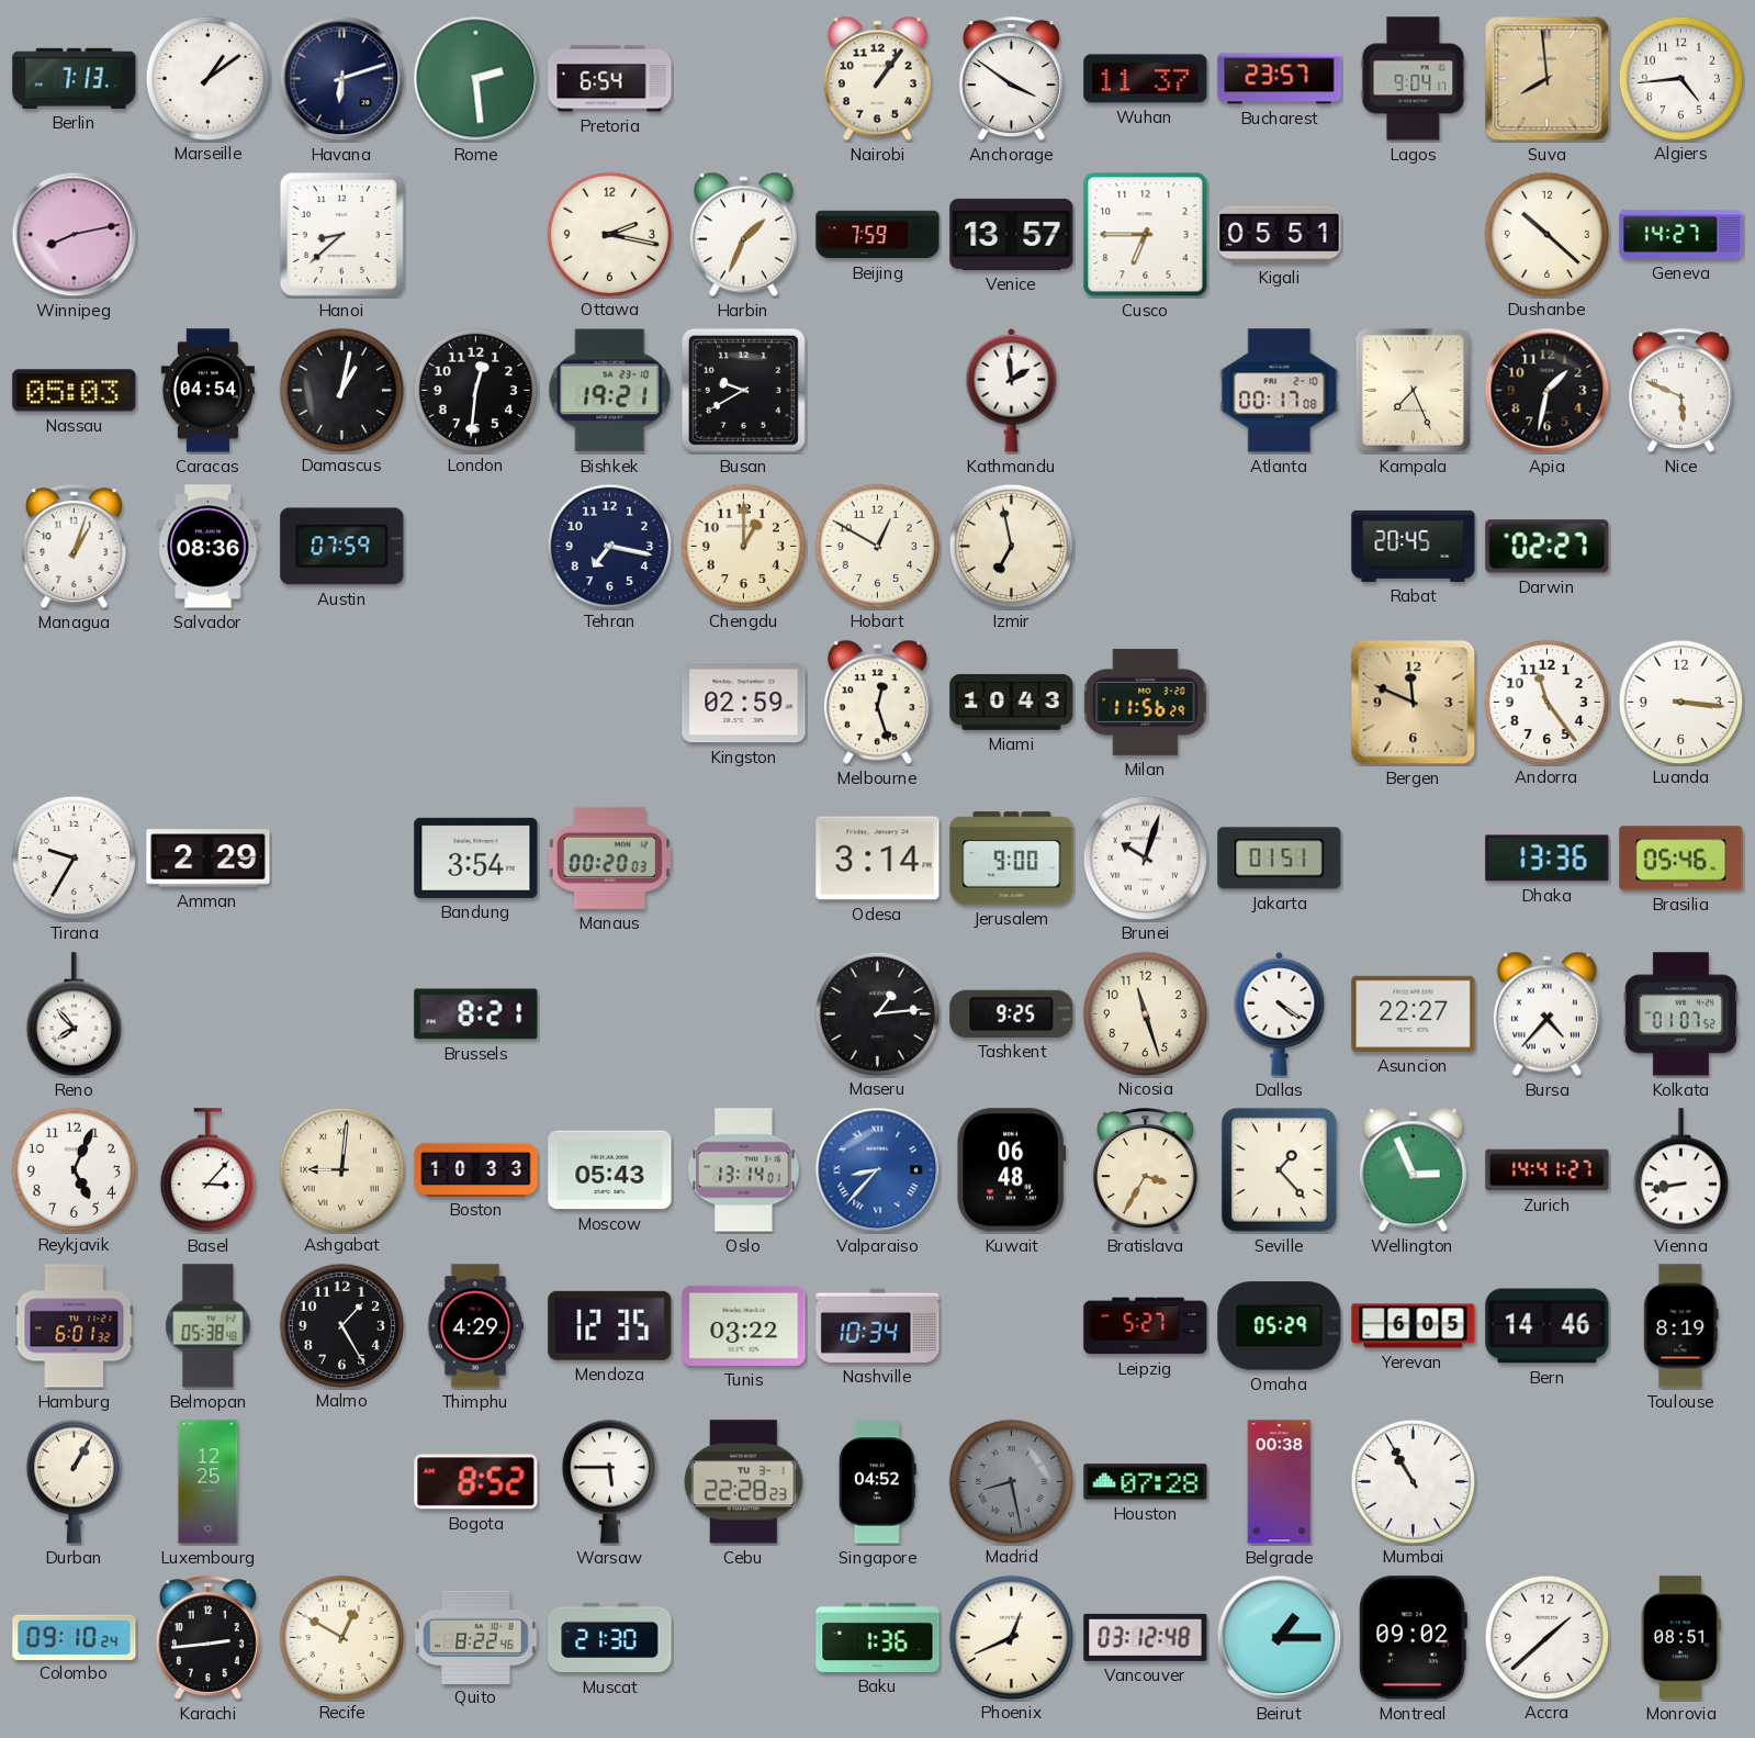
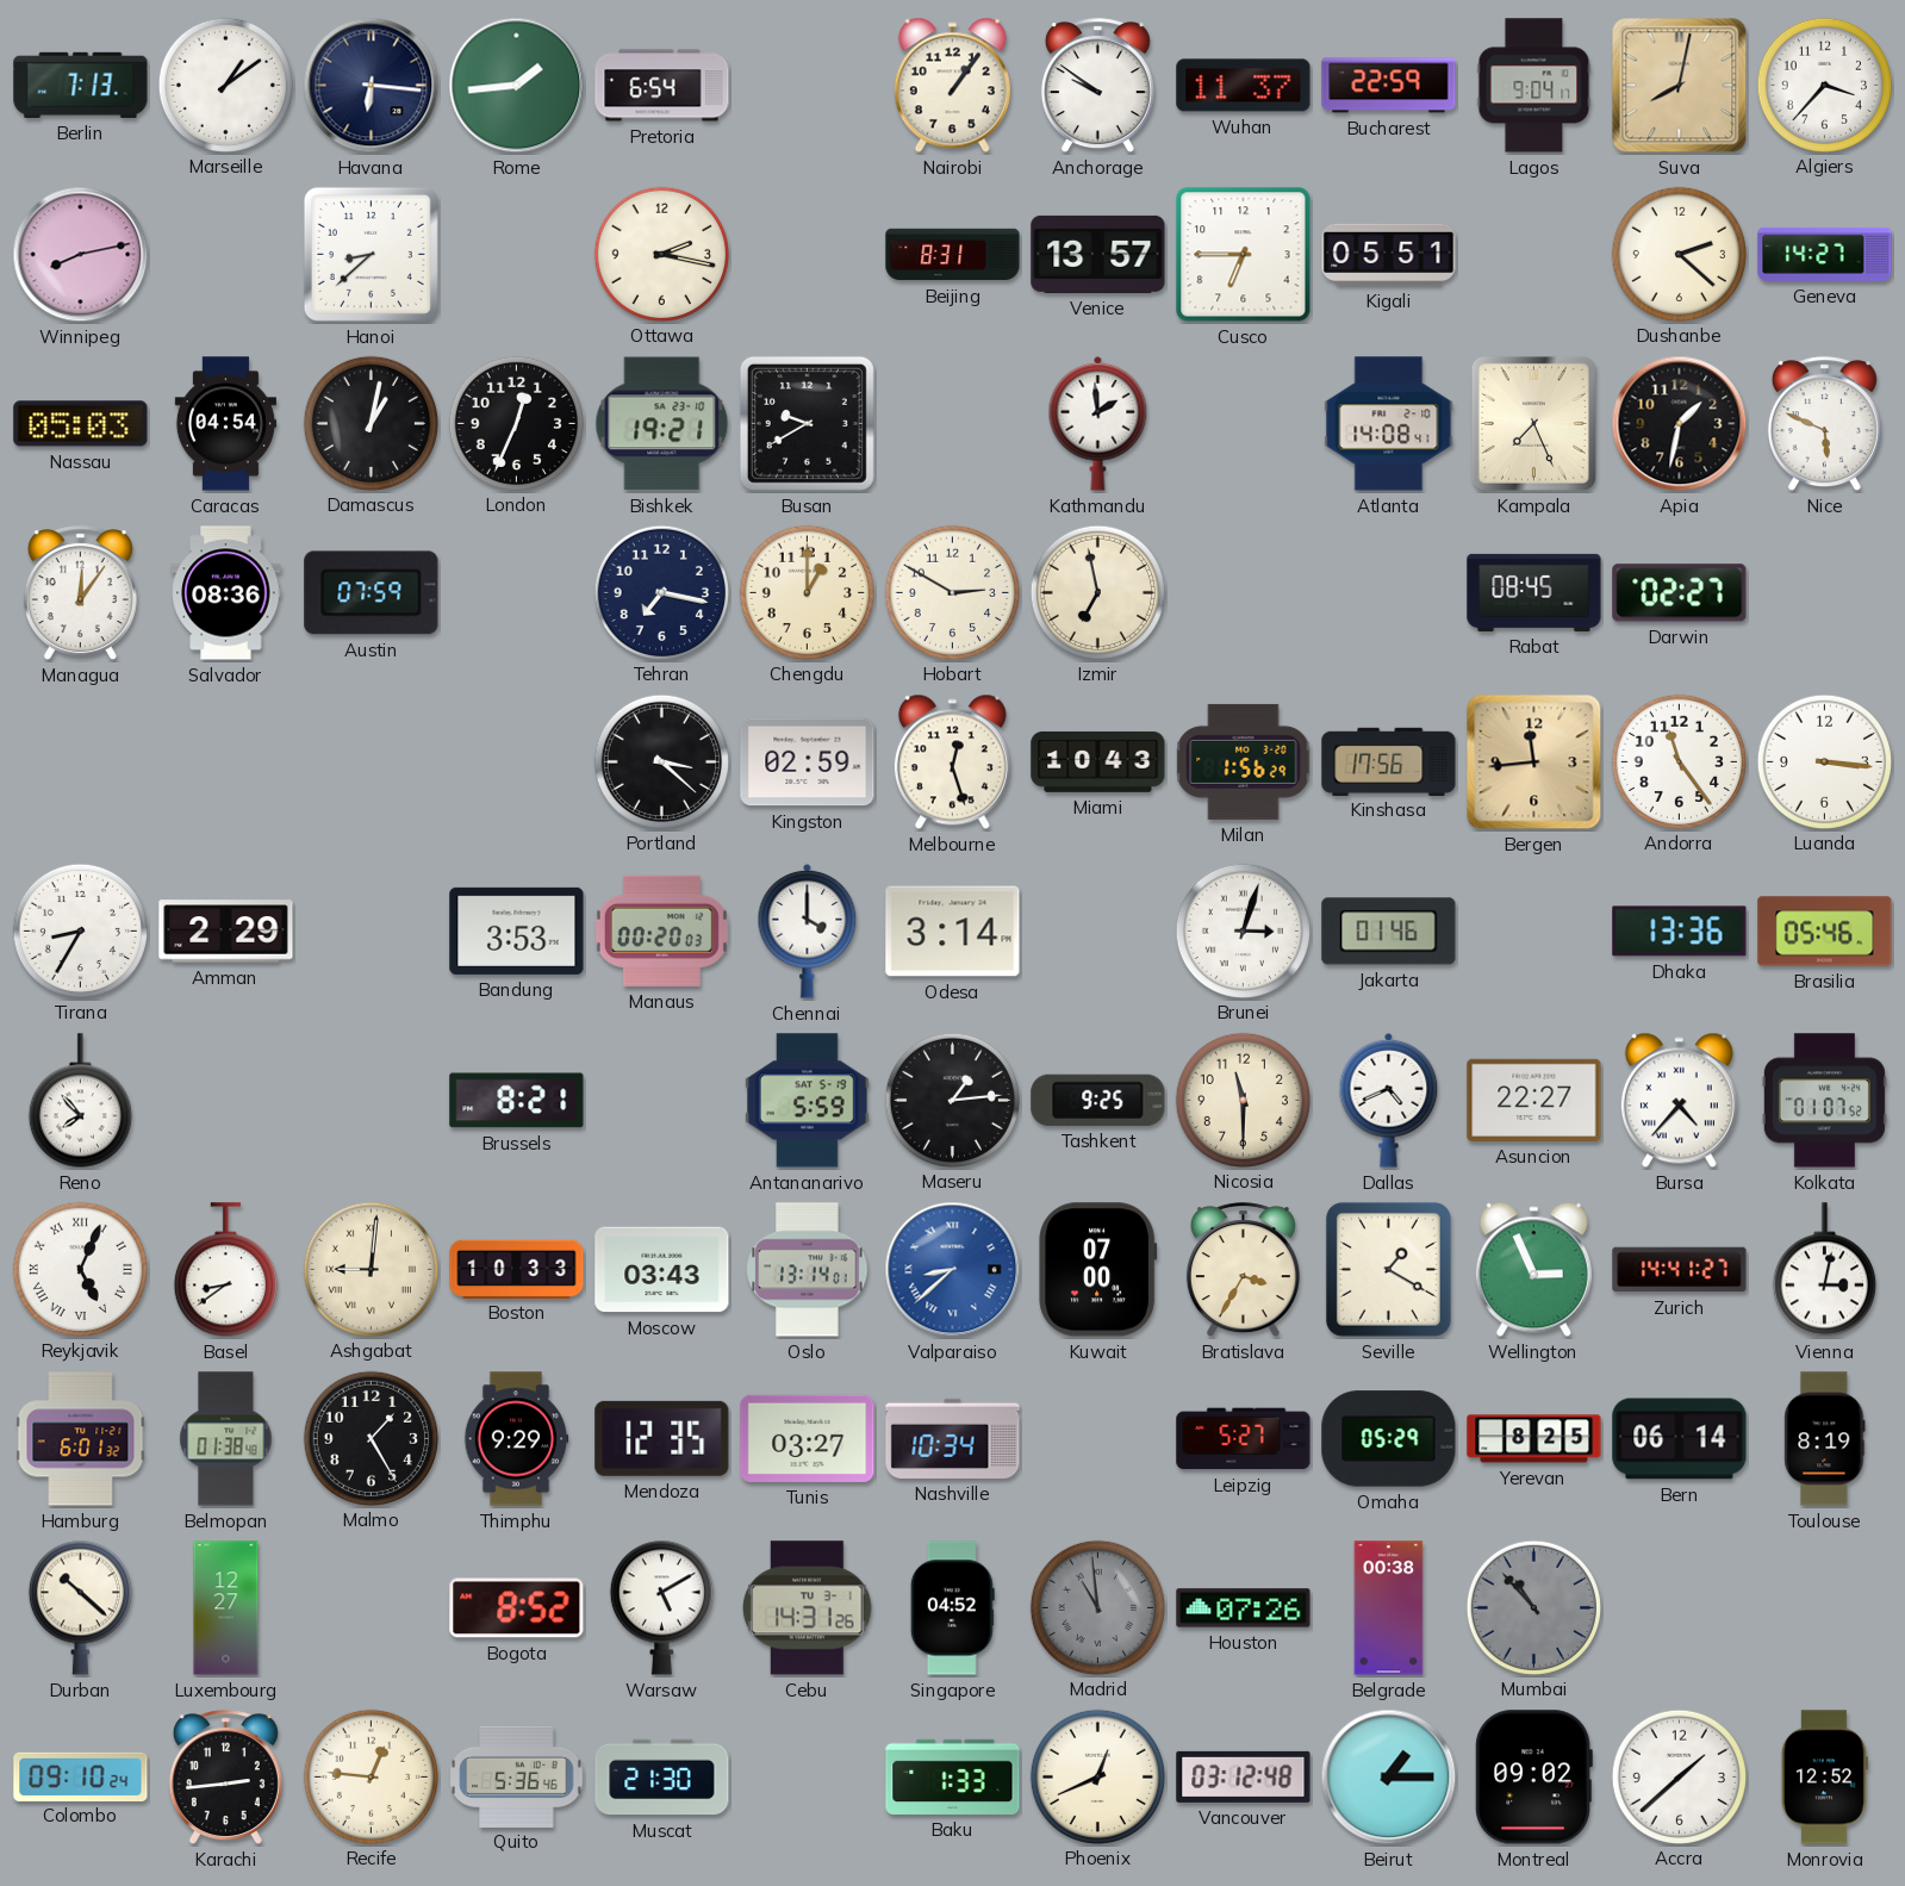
Havana: 6:12 -> 6:16
Rome: 2:29 -> 1:44
Anchorage: 3:51 -> 9:51
Bucharest: 23:57 -> 22:59
Suva: 7:59 -> 8:02
Algiers: 4:44 -> 3:37
Harbin: 1:34 -> none
Beijing: 7:59 -> 8:31
Dushanbe: 10:22 -> 2:22
London: 12:31 -> 12:34
Atlanta: 00:17 -> 14:08
Managua: 1:03 -> 12:06
Hobart: 12:50 -> 2:50
Rabat: 20:45 -> 08:45
Portland: none -> 3:22
Milan: 11:56 -> 1:56
Kinshasa: none -> 17:56
Bergen: 11:49 -> 11:44
Tirana: 9:35 -> 8:35
Bandung: 3:54 -> 3:53
Chennai: none -> 4:00
Jerusalem: 9:00 -> none
Brunei: 10:03 -> 3:03
Jakarta: 01:51 -> 01:46
Antananarivo: none -> 5:59
Nicosia: 11:27 -> 11:30
Dallas: 4:21 -> 4:41
Reykjavik numerals: Arabic -> Roman
Basel: 3:07 -> 8:39
Moscow: 05:43 -> 03:43
Valparaiso: 8:37 -> 8:38
Kuwait: 06:48 -> 07:00
Seville: 1:23 -> 1:20
Vienna: 8:43 -> 3:02
Belmopan: 05:38 -> 01:38
Thimphu: 4:29 -> 9:29
Tunis: 03:22 -> 03:27
Yerevan: 6:05 -> 8:25
Bern: 14:46 -> 06:14
Durban: 1:05 -> 10:22
Luxembourg: 12:25 -> 12:27
Warsaw: 5:45 -> 5:10
Cebu: 22:28 -> 14:31
Madrid: 8:28 -> 10:59
Houston: 07:28 -> 07:26
Mumbai: 10:55 -> 10:53
Mumbai dial: white -> grey
Recife: 12:50 -> 12:46
Quito: 8:22 -> 5:36
Baku: 1:36 -> 1:33
Monrovia: 08:51 -> 12:52
